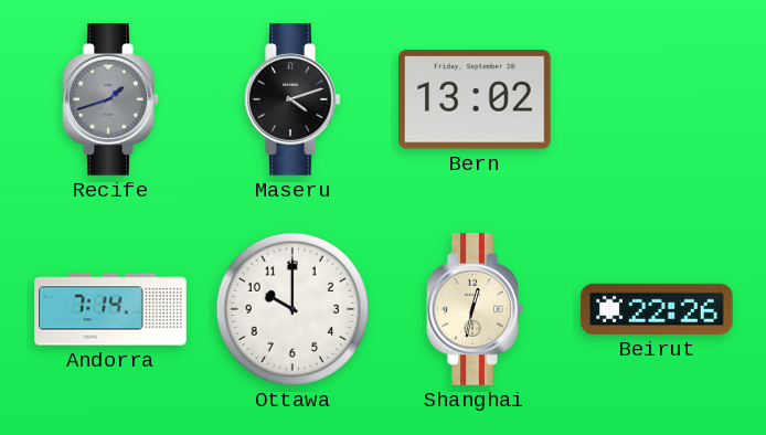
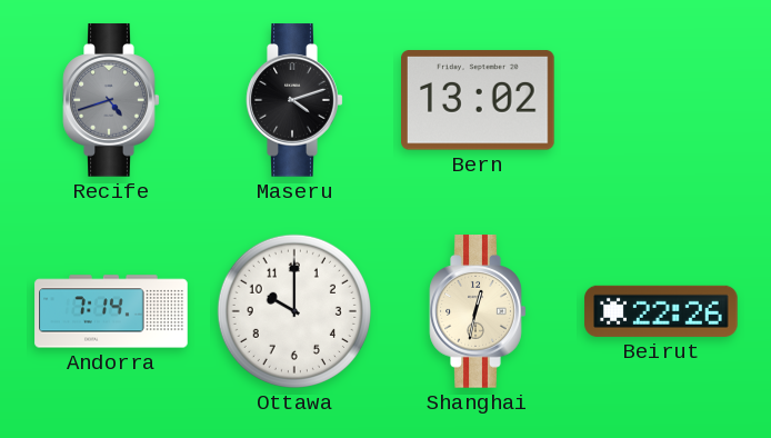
Recife: 1:42 -> 4:42
